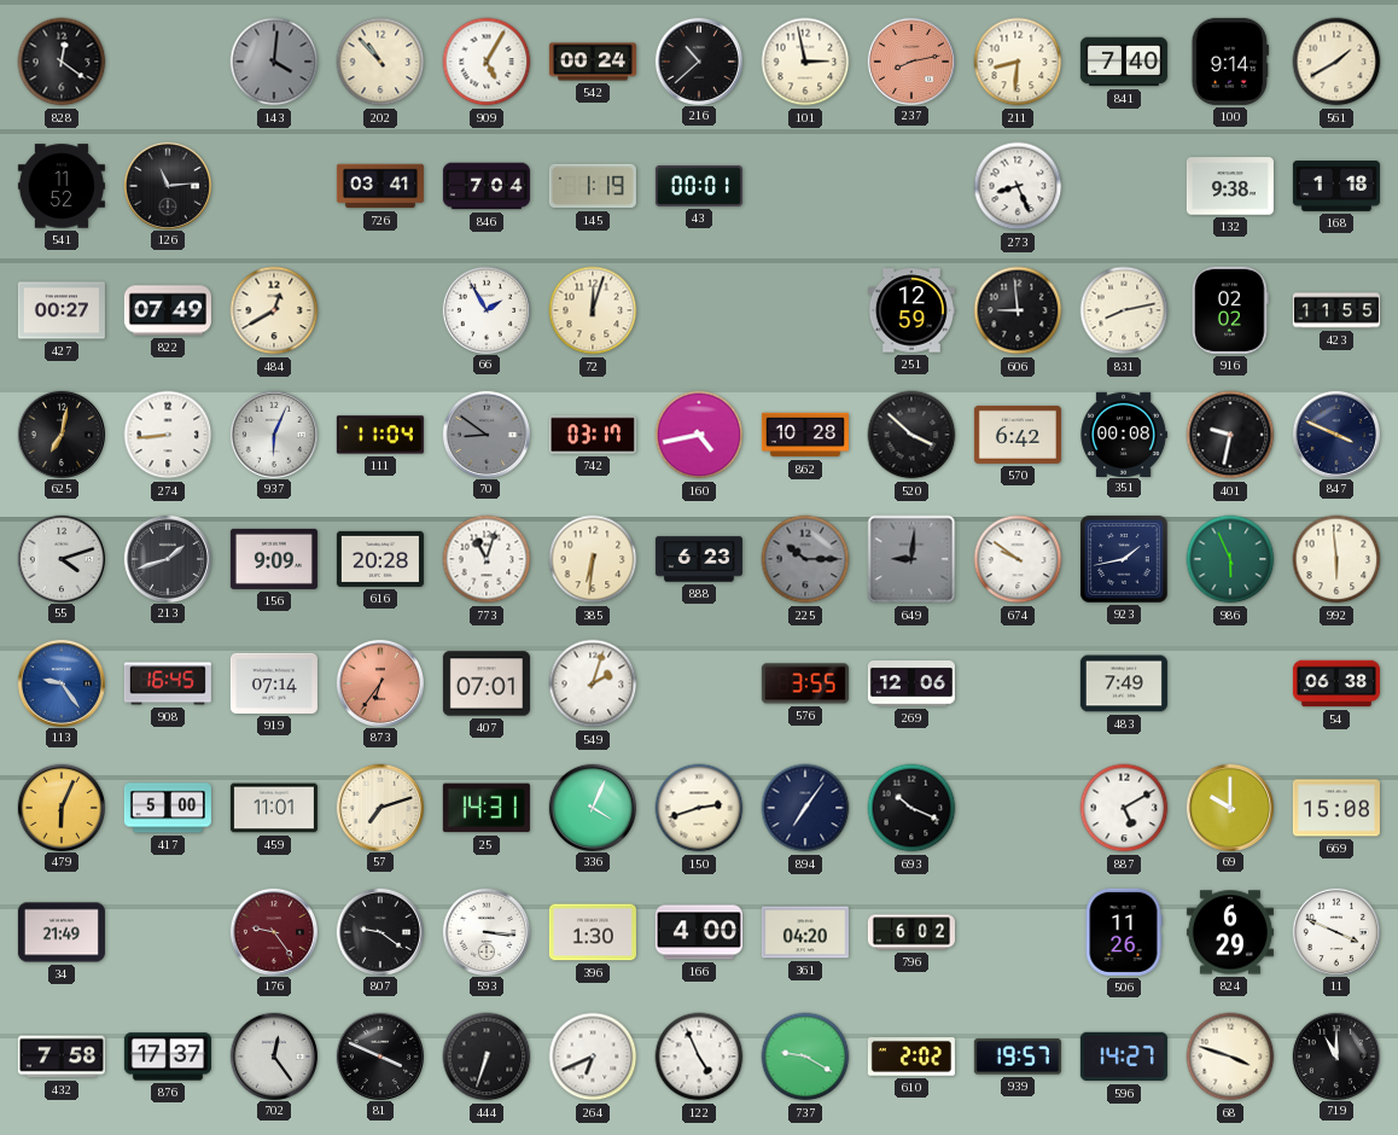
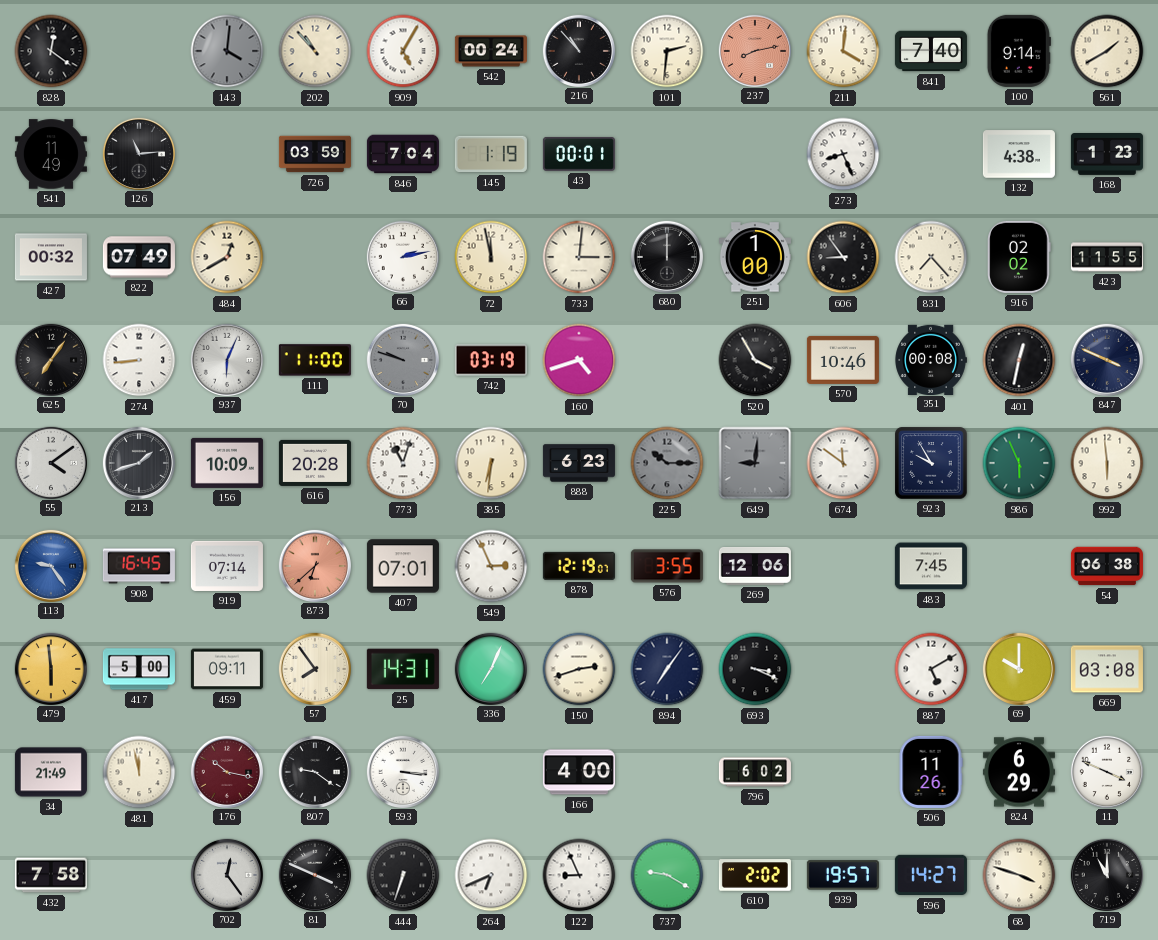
216: 10:38 -> 10:53
101: 2:58 -> 2:31
211: 8:31 -> 4:01
541: 11:52 -> 11:49
726: 03:41 -> 03:59
132: 9:38 -> 4:38
168: 1:18 -> 1:23
427: 00:27 -> 00:32
66: 1:55 -> 2:13
72: 12:03 -> 11:58
733: none -> 3:01
680: none -> 12:00
251: 12:59 -> 1:00
606: 8:59 -> 8:54
831: 8:13 -> 7:23
625: 7:02 -> 7:06
111: 11:04 -> 11:00
70: 8:51 -> 9:48
742: 03:17 -> 03:19
160: 4:43 -> 4:42
862: 10:28 -> none
520: 3:52 -> 3:55
570: 6:42 -> 10:46
401: 9:32 -> 12:32
55: 4:12 -> 4:09
156: 9:09 -> 10:09
674: 9:51 -> 11:51
923: 1:43 -> 9:55
873: 6:36 -> 6:38
549: 2:03 -> 2:56
878: none -> 12:19
483: 7:49 -> 7:45
479: 6:04 -> 5:59
459: 11:01 -> 09:11
57: 7:12 -> 7:54
336: 4:04 -> 7:04
693: 10:19 -> 3:19
669: 15:08 -> 03:08
481: none -> 11:58
176: 9:24 -> 10:17
396: 1:30 -> none
361: 04:20 -> none
876: 17:37 -> none
122: 4:56 -> 8:56
